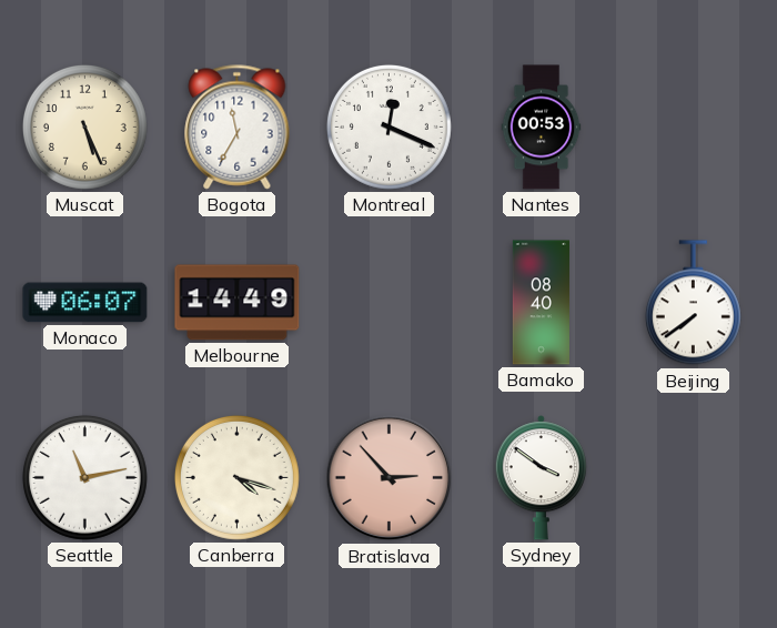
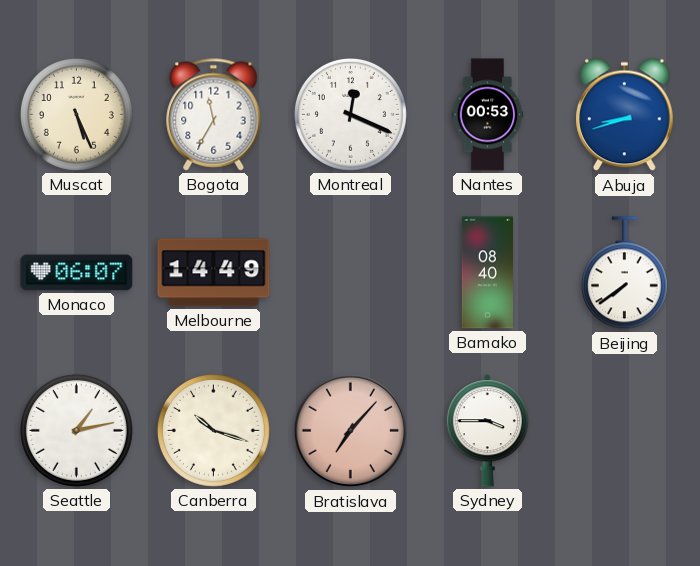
Abuja: none -> 8:42
Seattle: 11:13 -> 1:13
Canberra: 4:18 -> 10:18
Bratislava: 2:53 -> 7:07
Sydney: 3:51 -> 3:45
